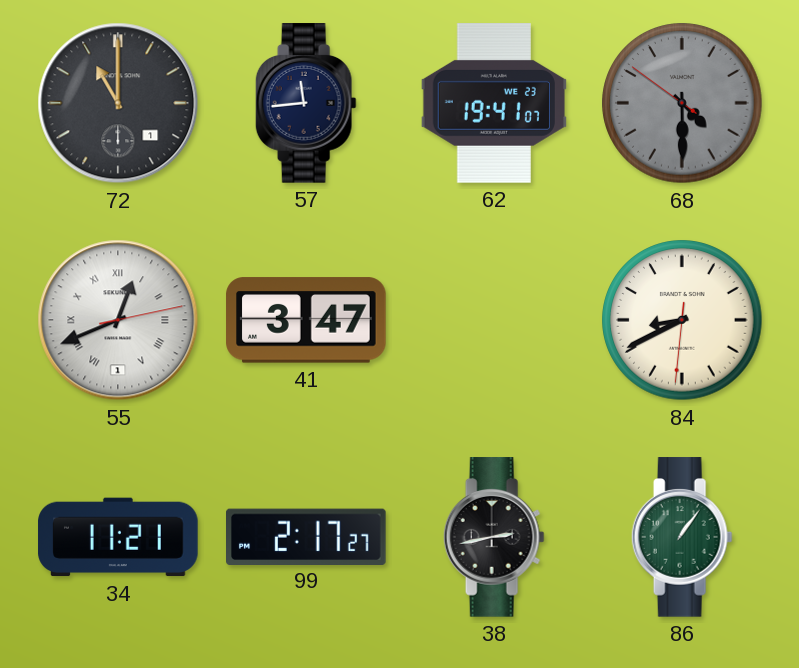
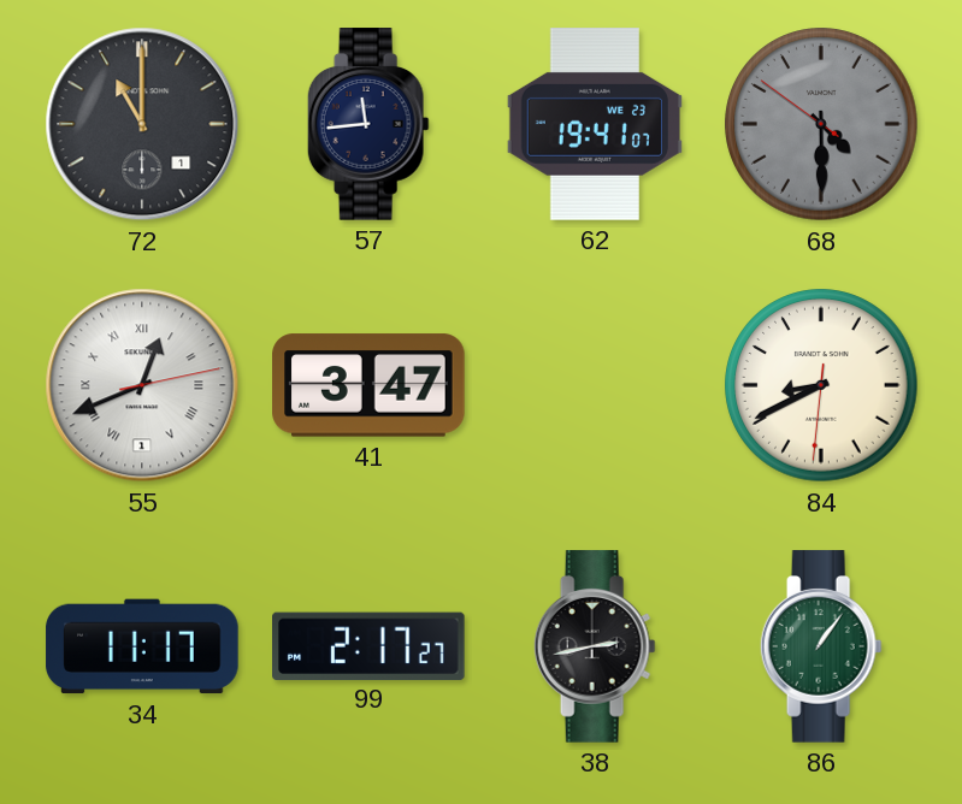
34: 11:21 -> 11:17
